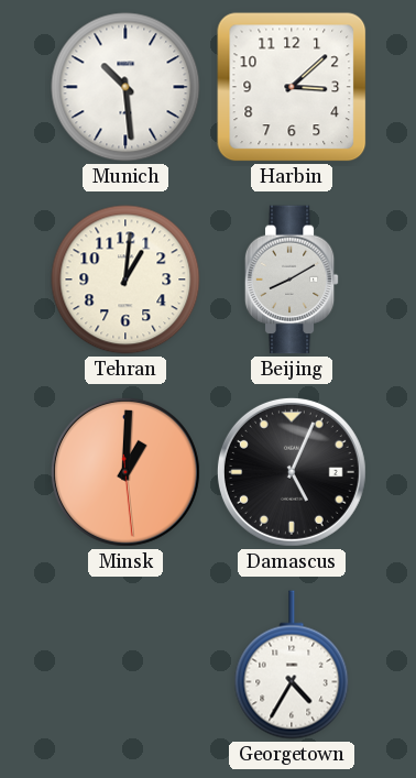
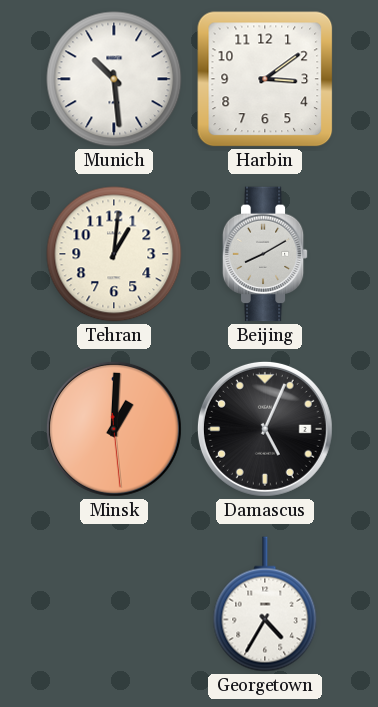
Harbin: 3:08 -> 3:09
